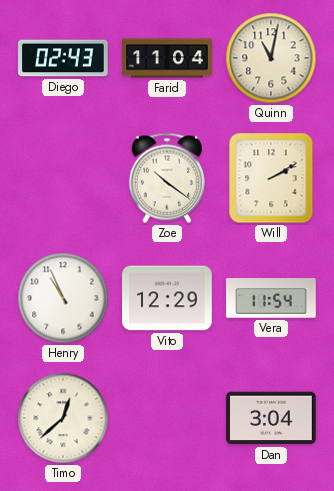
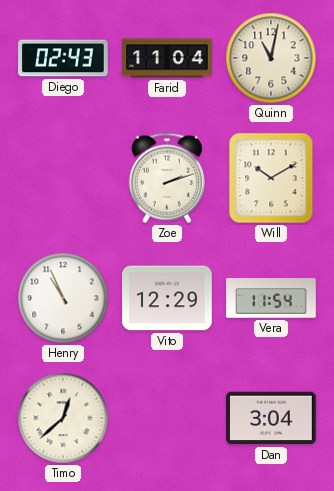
Zoe: 10:21 -> 2:12
Will: 2:10 -> 10:10
